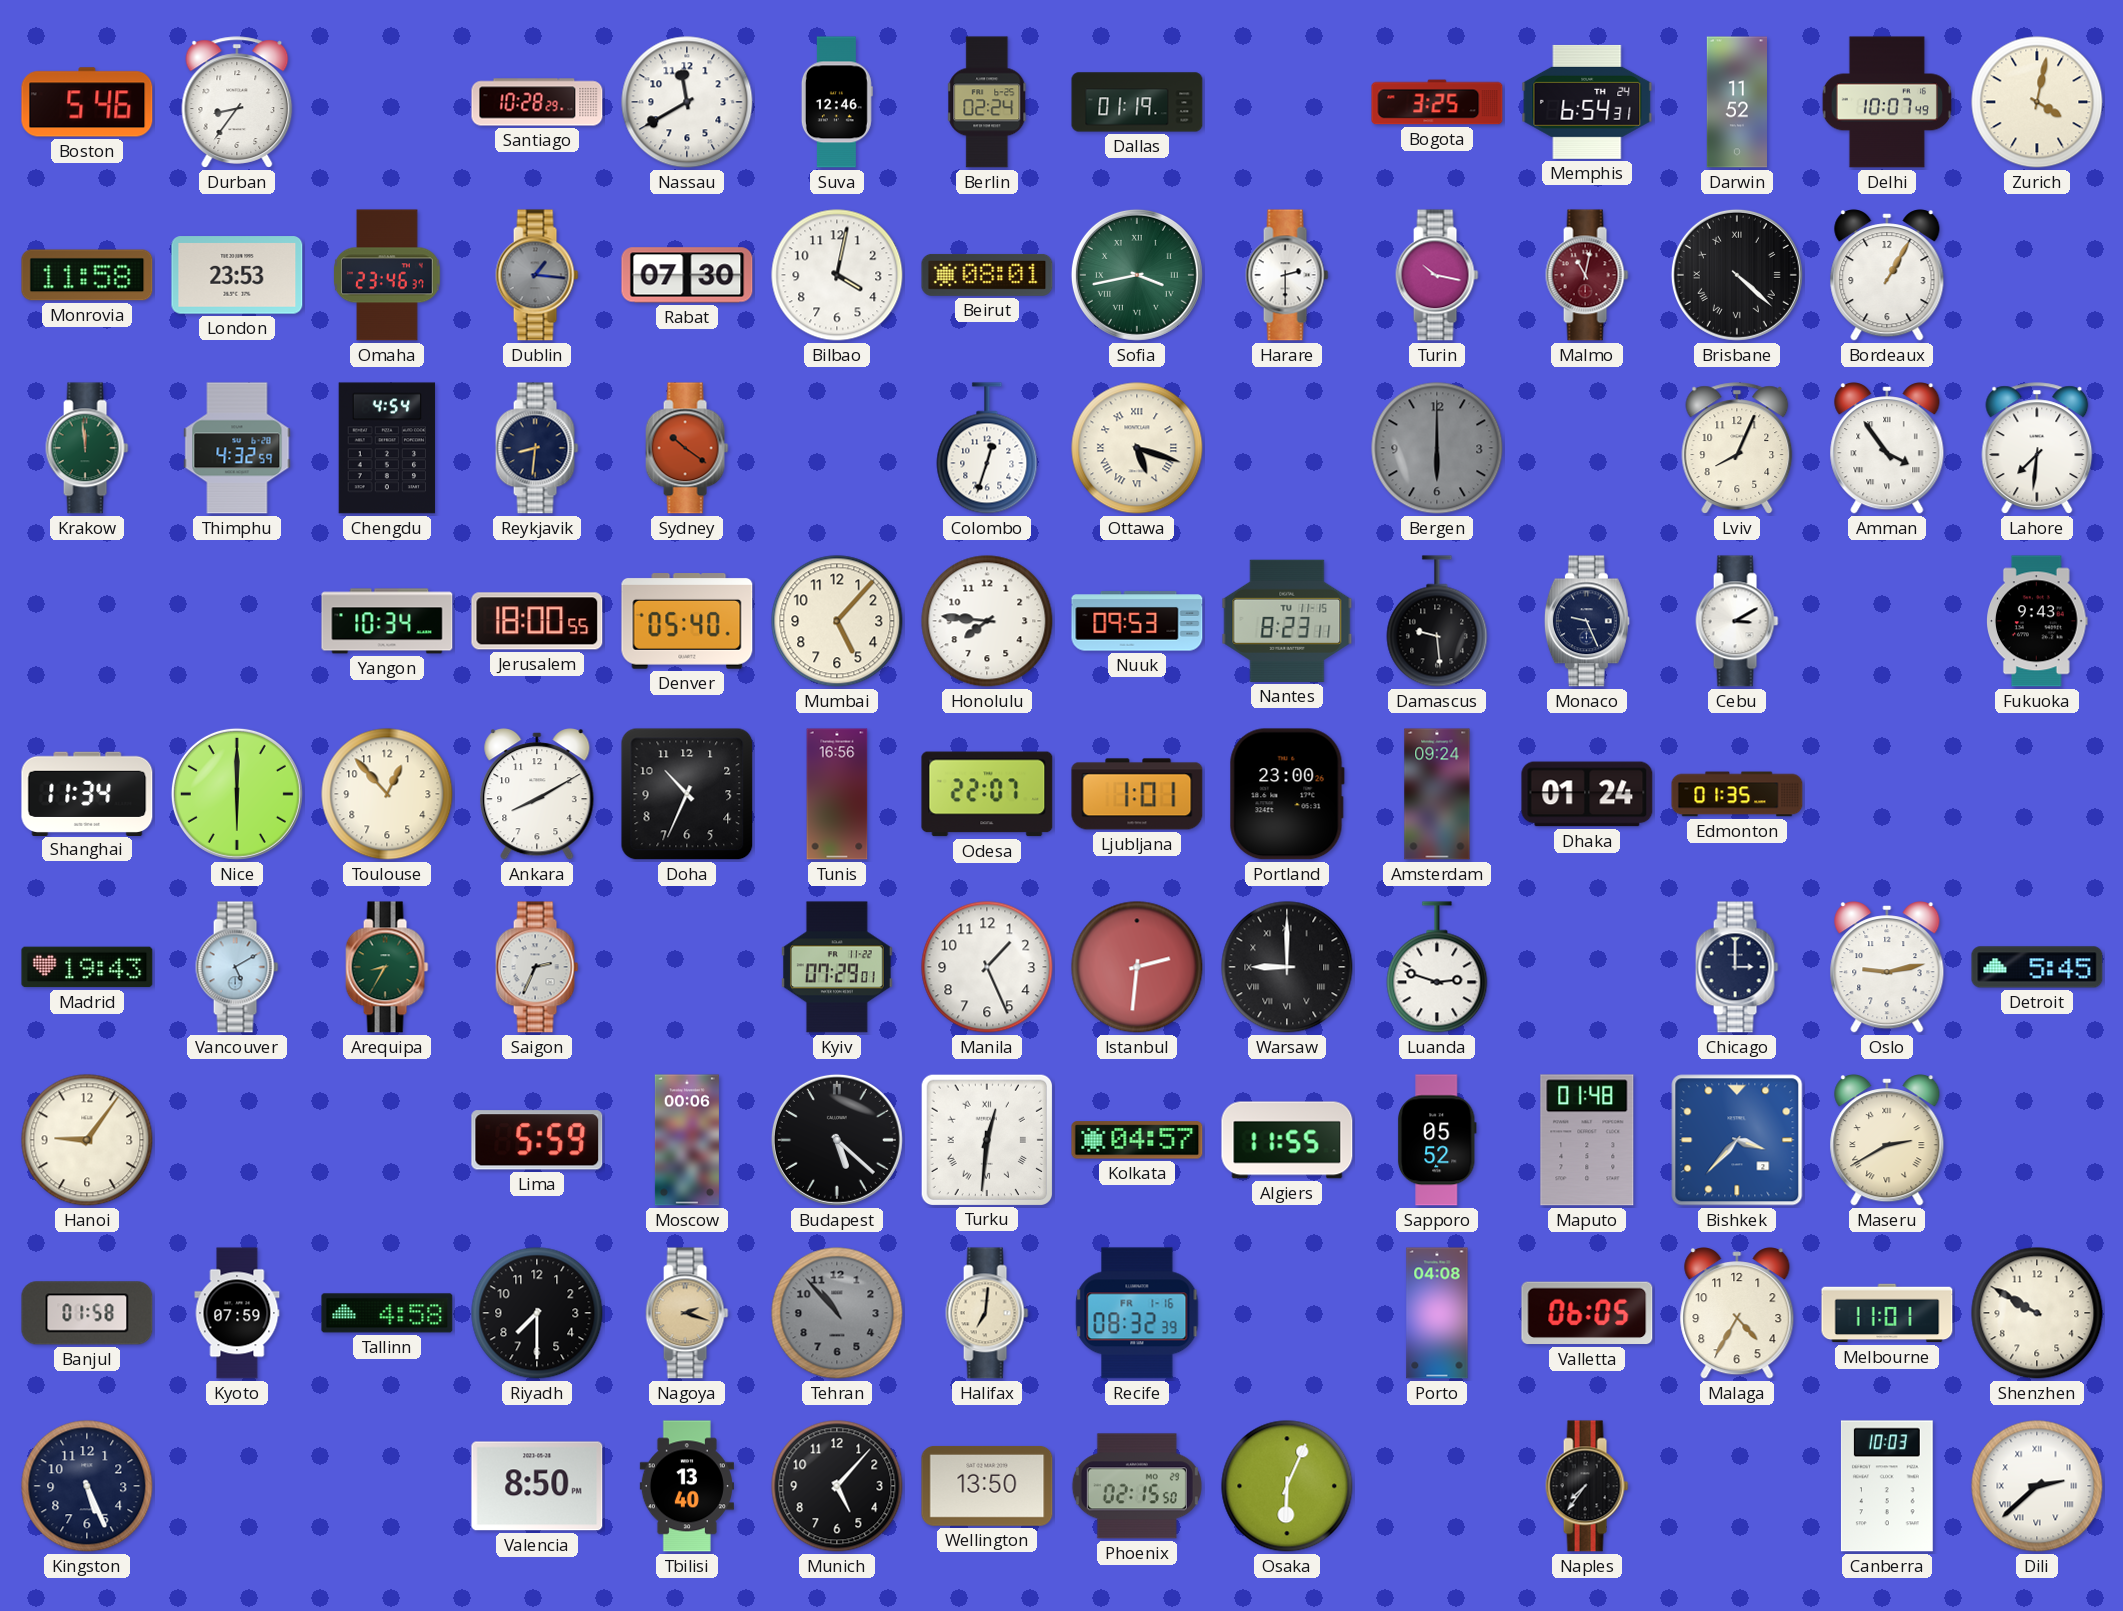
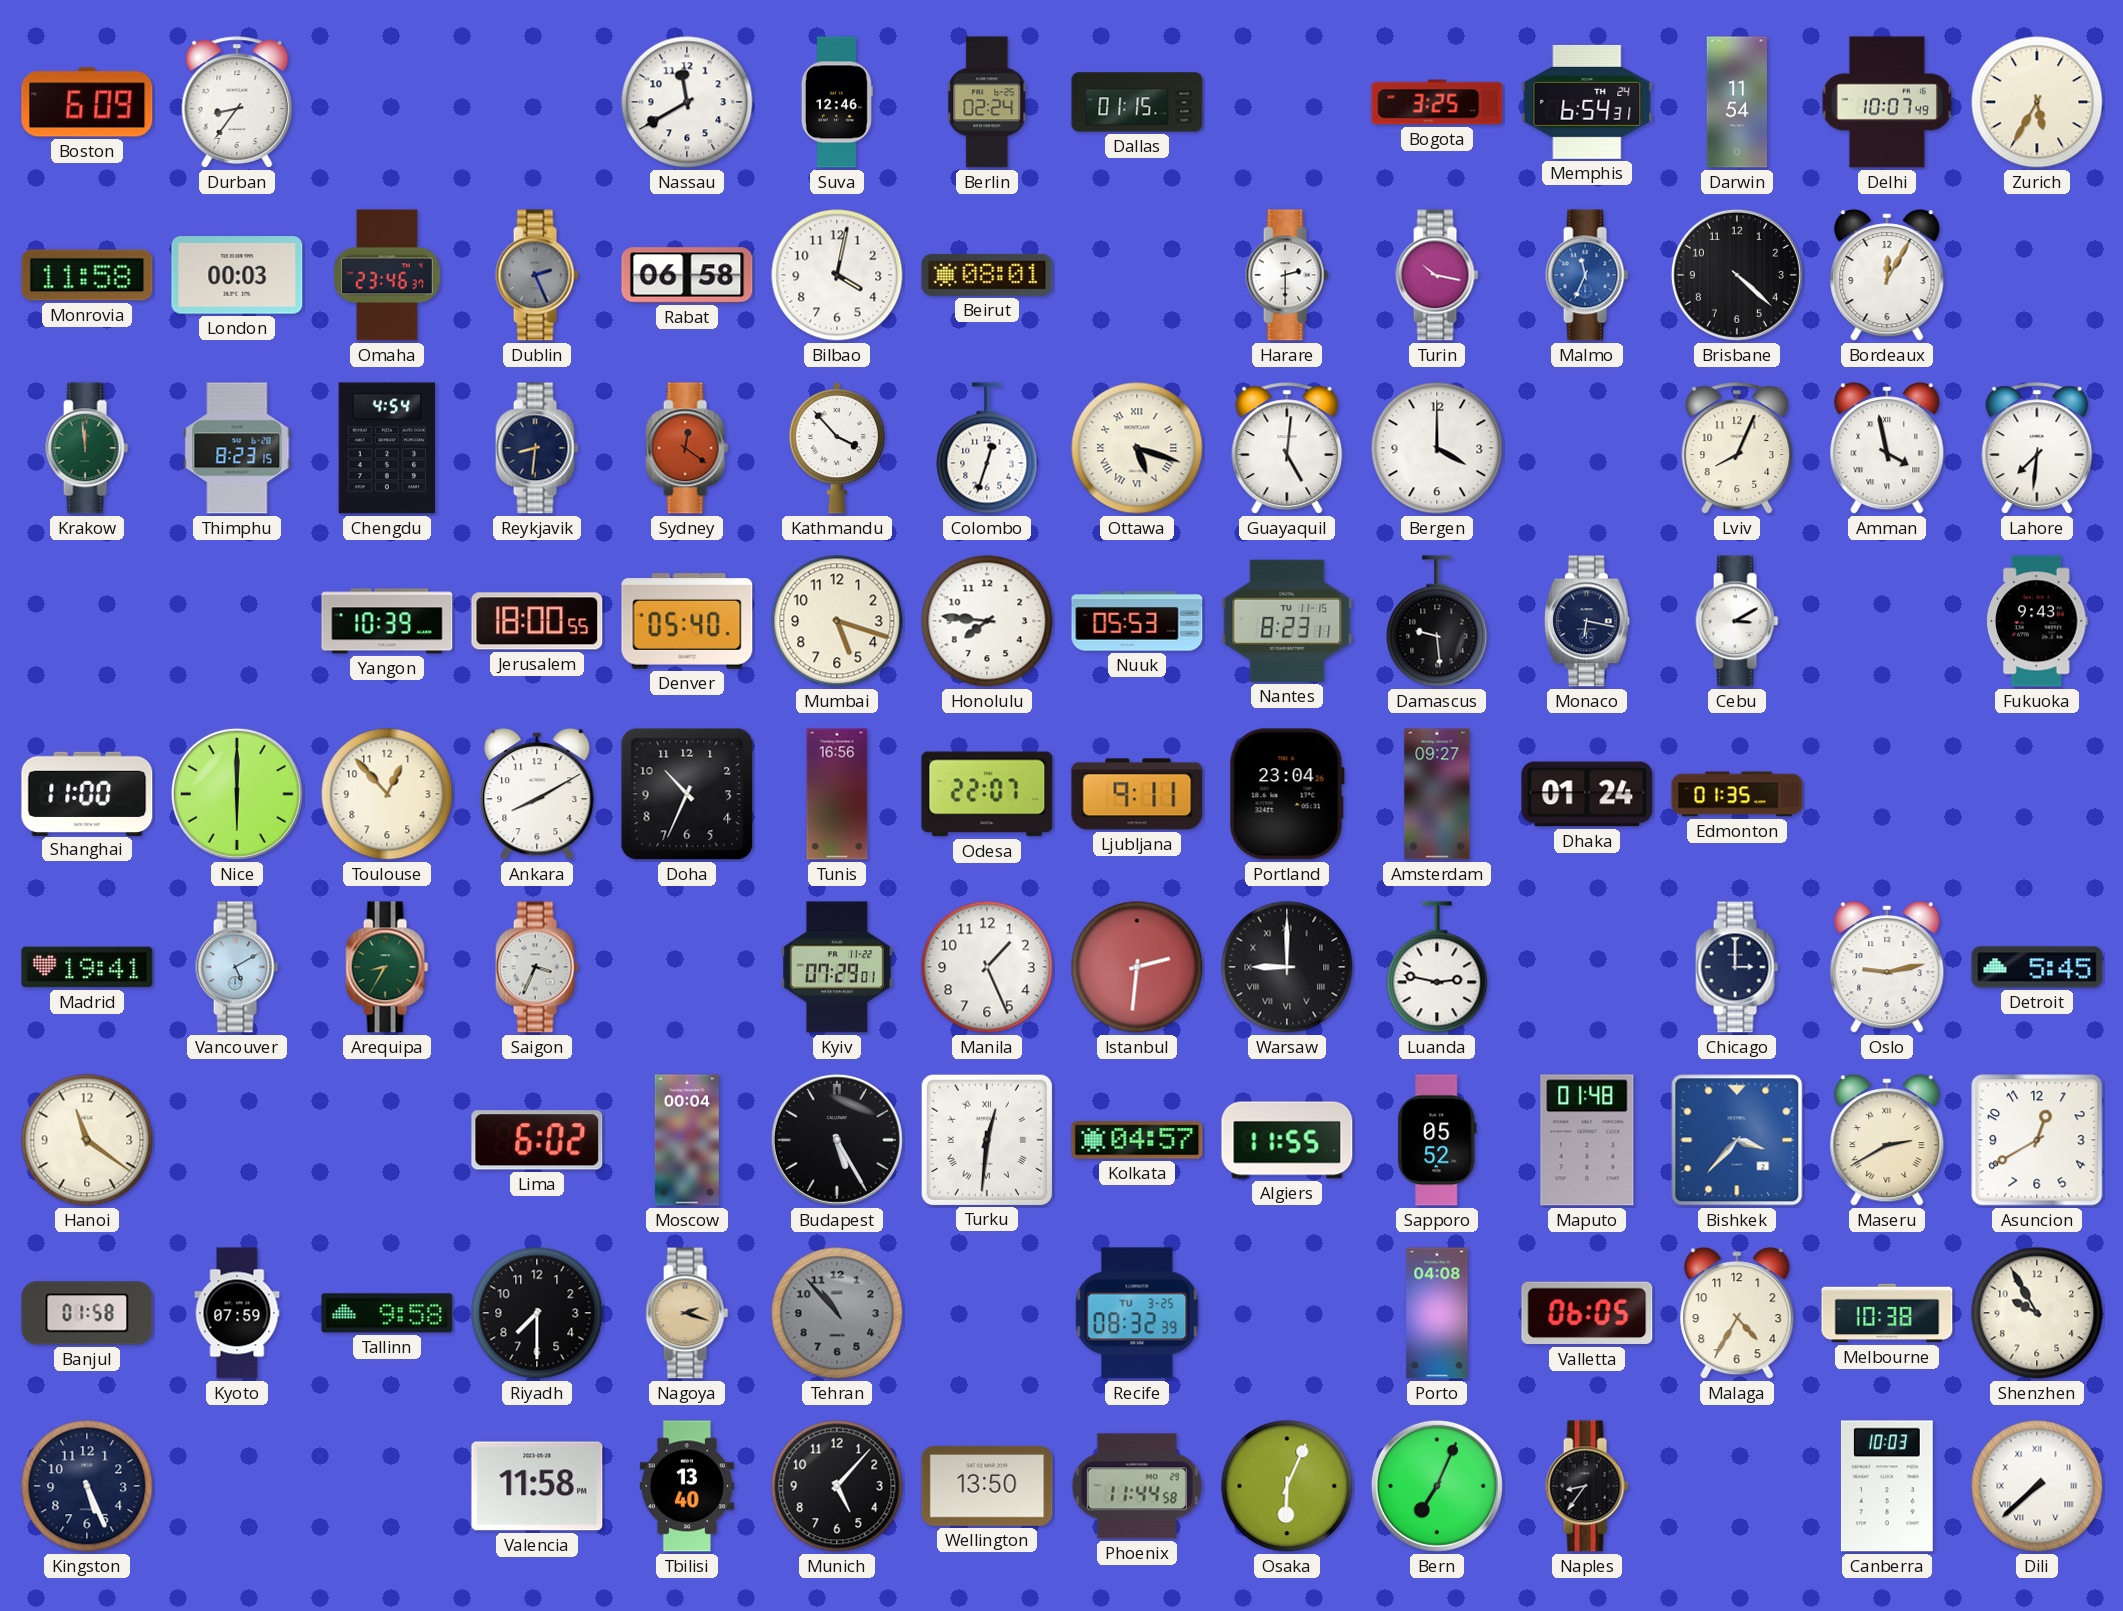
Boston: 5:46 -> 6:09
Santiago: 10:28 -> none
Dallas: 01:19 -> 01:15
Darwin: 11:52 -> 11:54
Zurich: 4:02 -> 5:35
London: 23:53 -> 00:03
Dublin: 1:16 -> 2:26
Rabat: 07:30 -> 06:58
Sofia: 3:43 -> none
Malmo: 11:02 -> 11:34
Malmo dial: burgundy -> blue
Brisbane numerals: Roman -> Arabic
Bordeaux: 1:05 -> 12:05
Thimphu: 4:32 -> 8:23
Sydney: 10:21 -> 12:21
Kathmandu: none -> 3:53
Guayaquil: none -> 5:01
Bergen: 6:00 -> 4:00
Bergen dial: grey -> white
Amman: 3:54 -> 3:58
Yangon: 10:34 -> 10:39
Mumbai: 5:07 -> 5:18
Nuuk: 09:53 -> 05:53
Monaco: 9:26 -> 6:17
Shanghai: 11:34 -> 11:00
Ljubljana: 1:01 -> 9:11
Portland: 23:00 -> 23:04
Amsterdam: 09:24 -> 09:27
Madrid: 19:43 -> 19:41
Saigon: 2:34 -> 3:34
Luanda: 2:48 -> 2:47
Hanoi: 9:06 -> 11:21
Lima: 5:59 -> 6:02
Moscow: 00:06 -> 00:04
Budapest: 5:22 -> 5:25
Asuncion: none -> 12:40
Tallinn: 4:58 -> 9:58
Halifax: 7:01 -> none
Recife date: FR 1-16 -> TU 3-25
Melbourne: 11:01 -> 10:38
Shenzhen: 9:50 -> 9:55
Valencia: 8:50 -> 11:58
Phoenix: 02:15 -> 11:44
Bern: none -> 7:04
Naples: 7:36 -> 8:36
Dili: 2:38 -> 7:38
